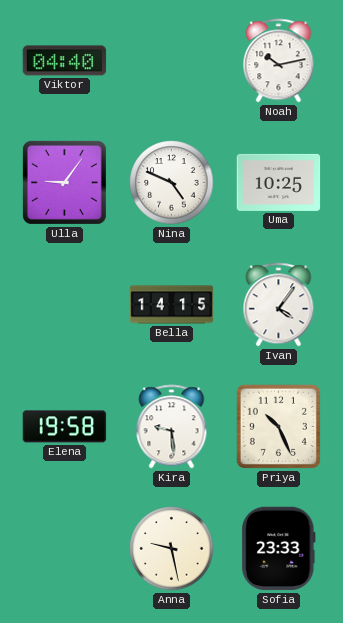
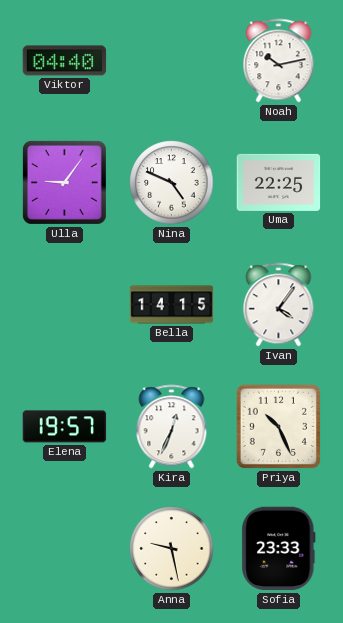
Uma: 10:25 -> 22:25
Elena: 19:58 -> 19:57
Kira: 9:29 -> 12:34
